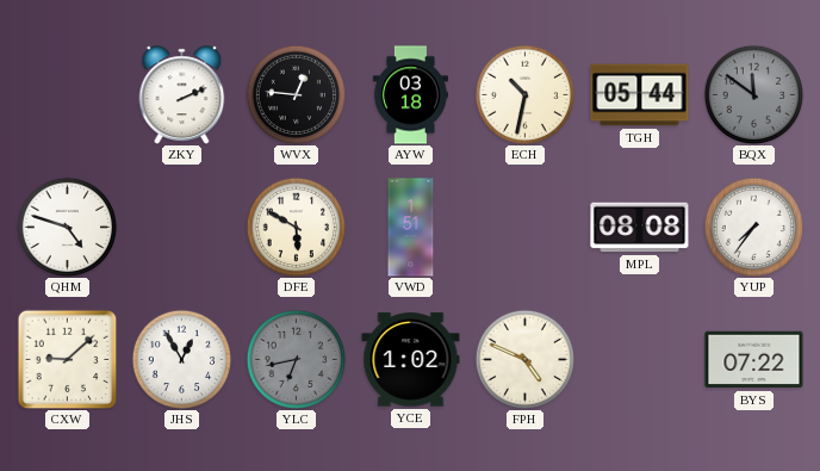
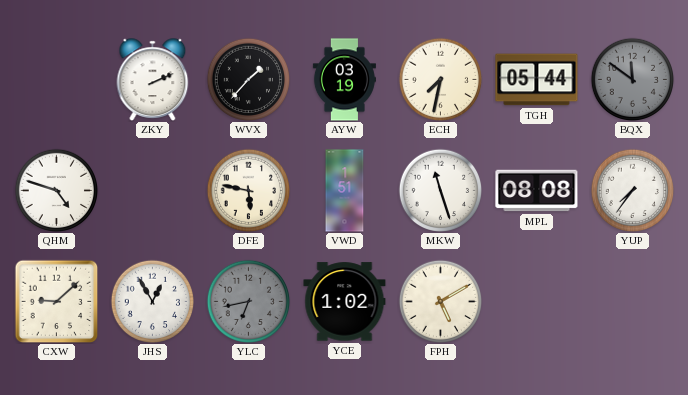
WVX: 12:46 -> 1:37
AYW: 03:18 -> 03:19
ECH: 10:32 -> 7:32
DFE: 5:50 -> 5:47
MKW: none -> 11:27
FPH: 4:49 -> 5:10
BYS: 07:22 -> none
